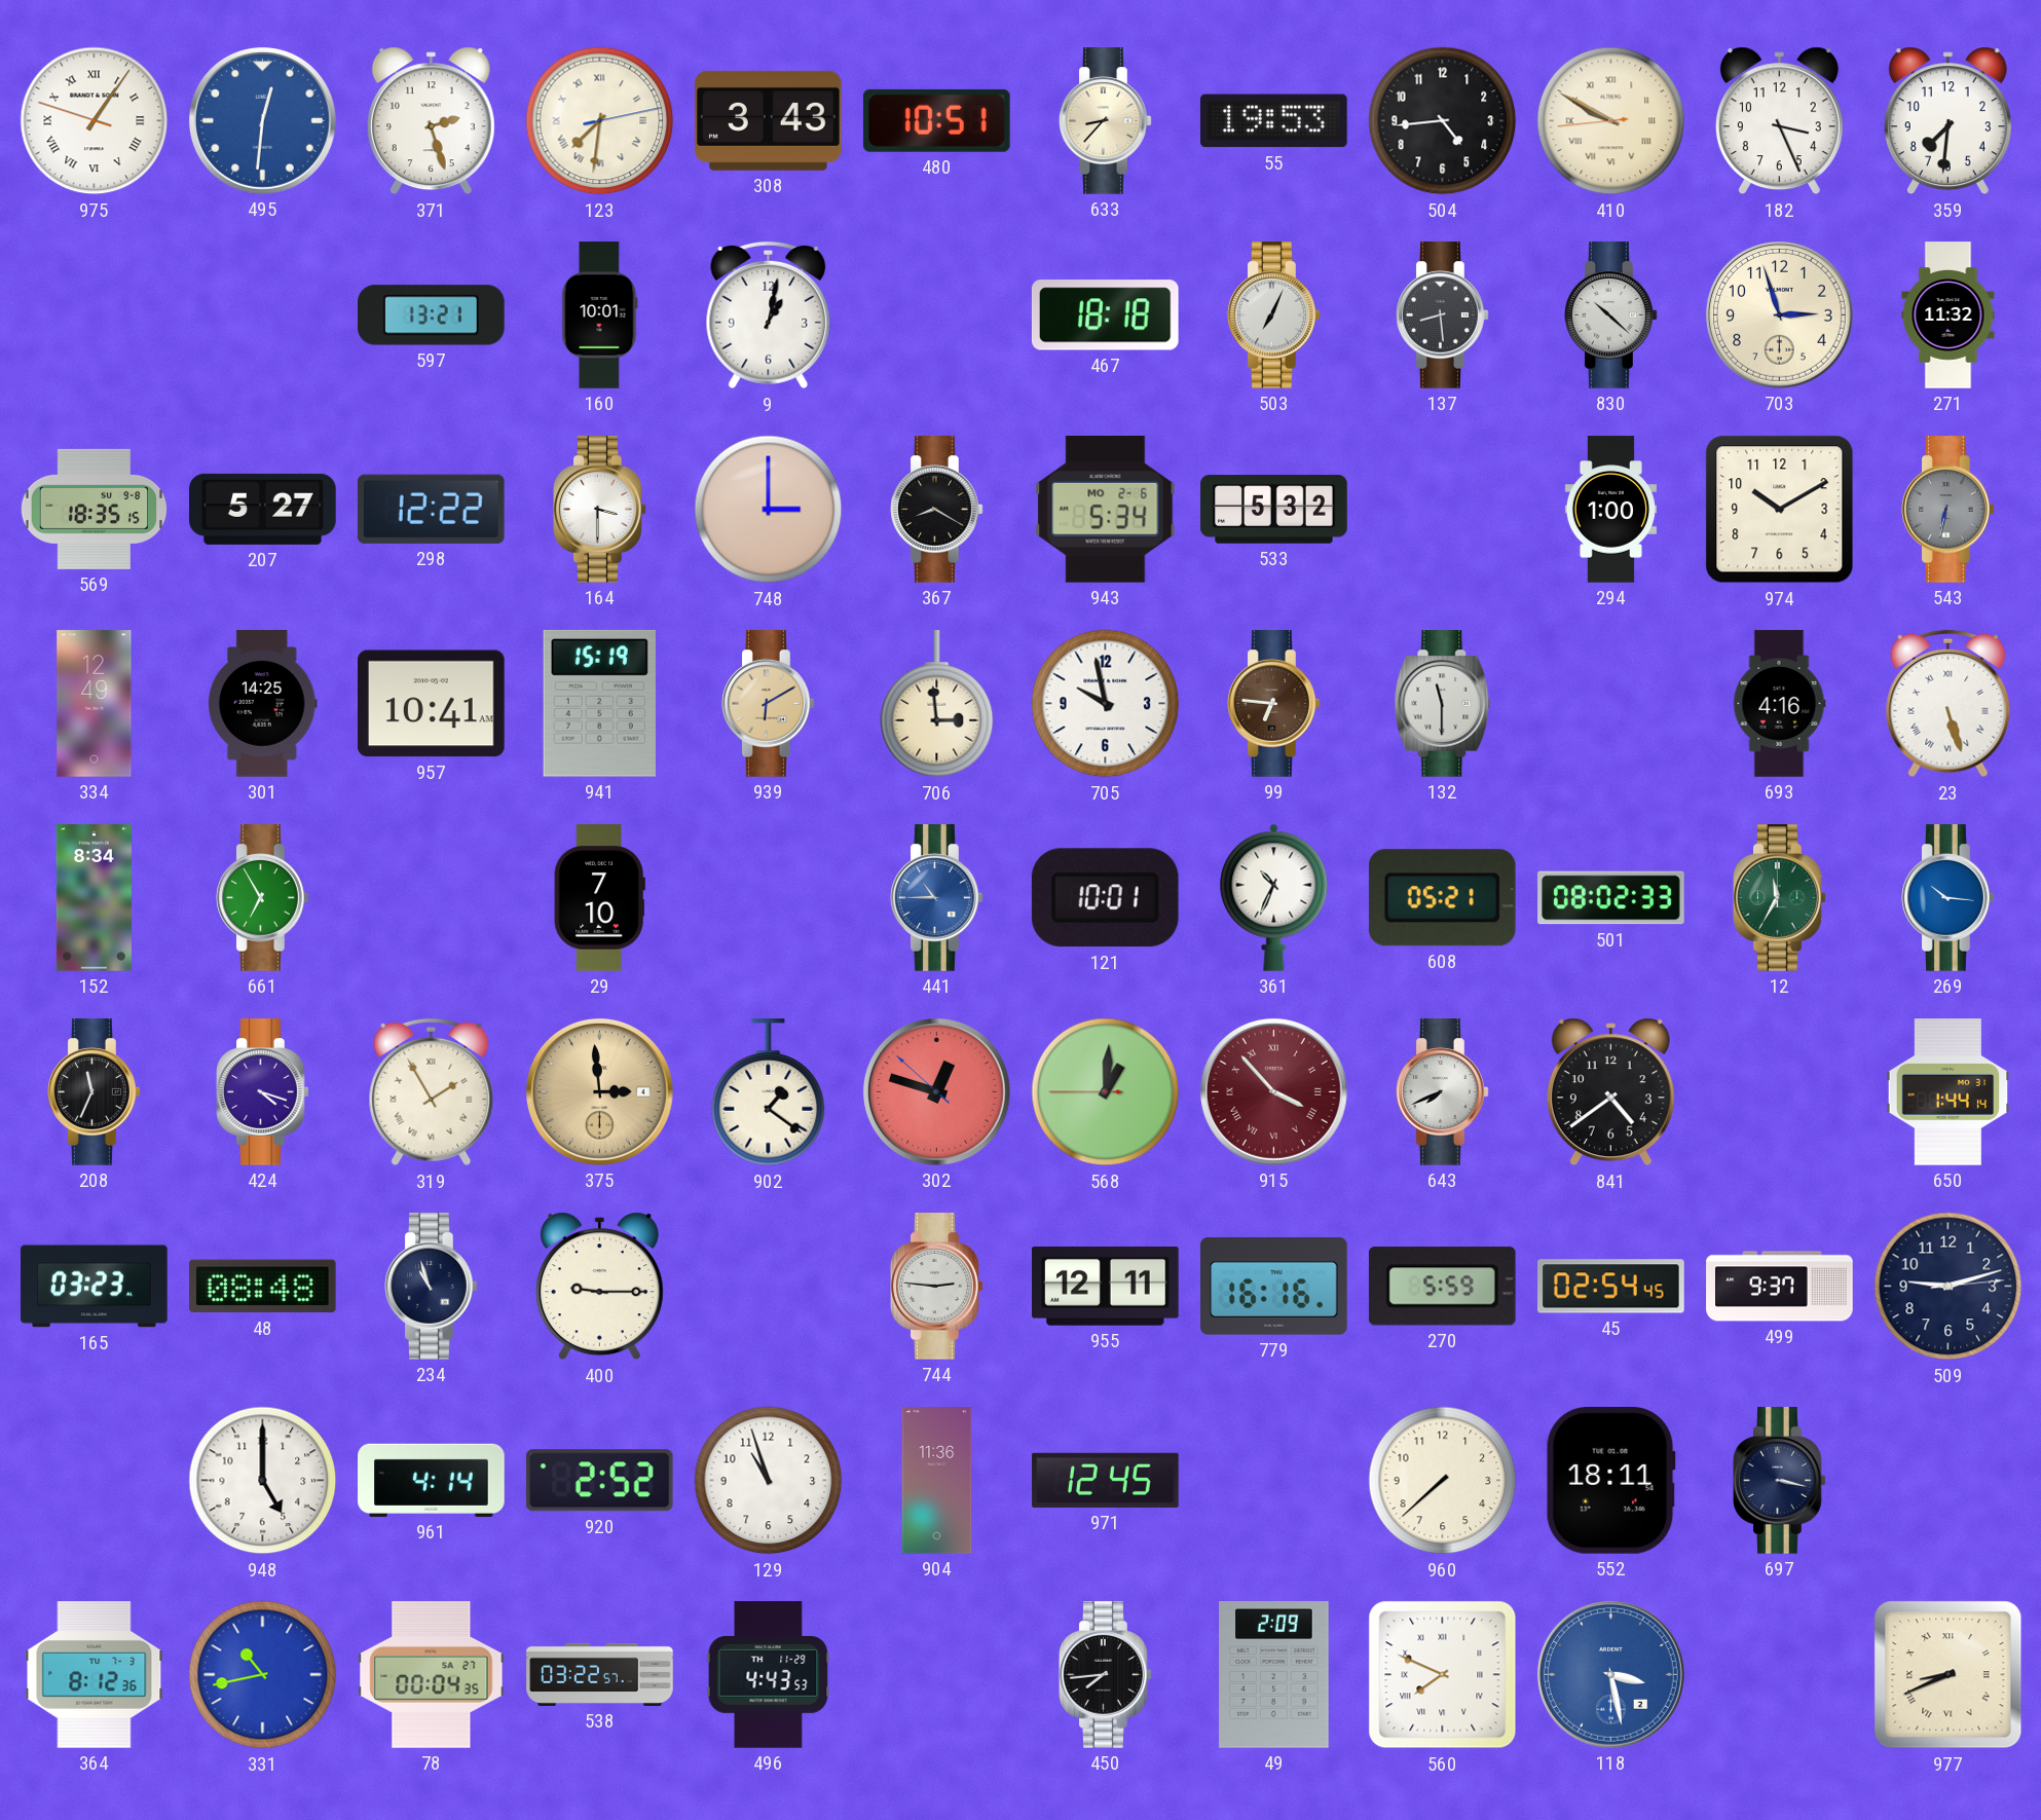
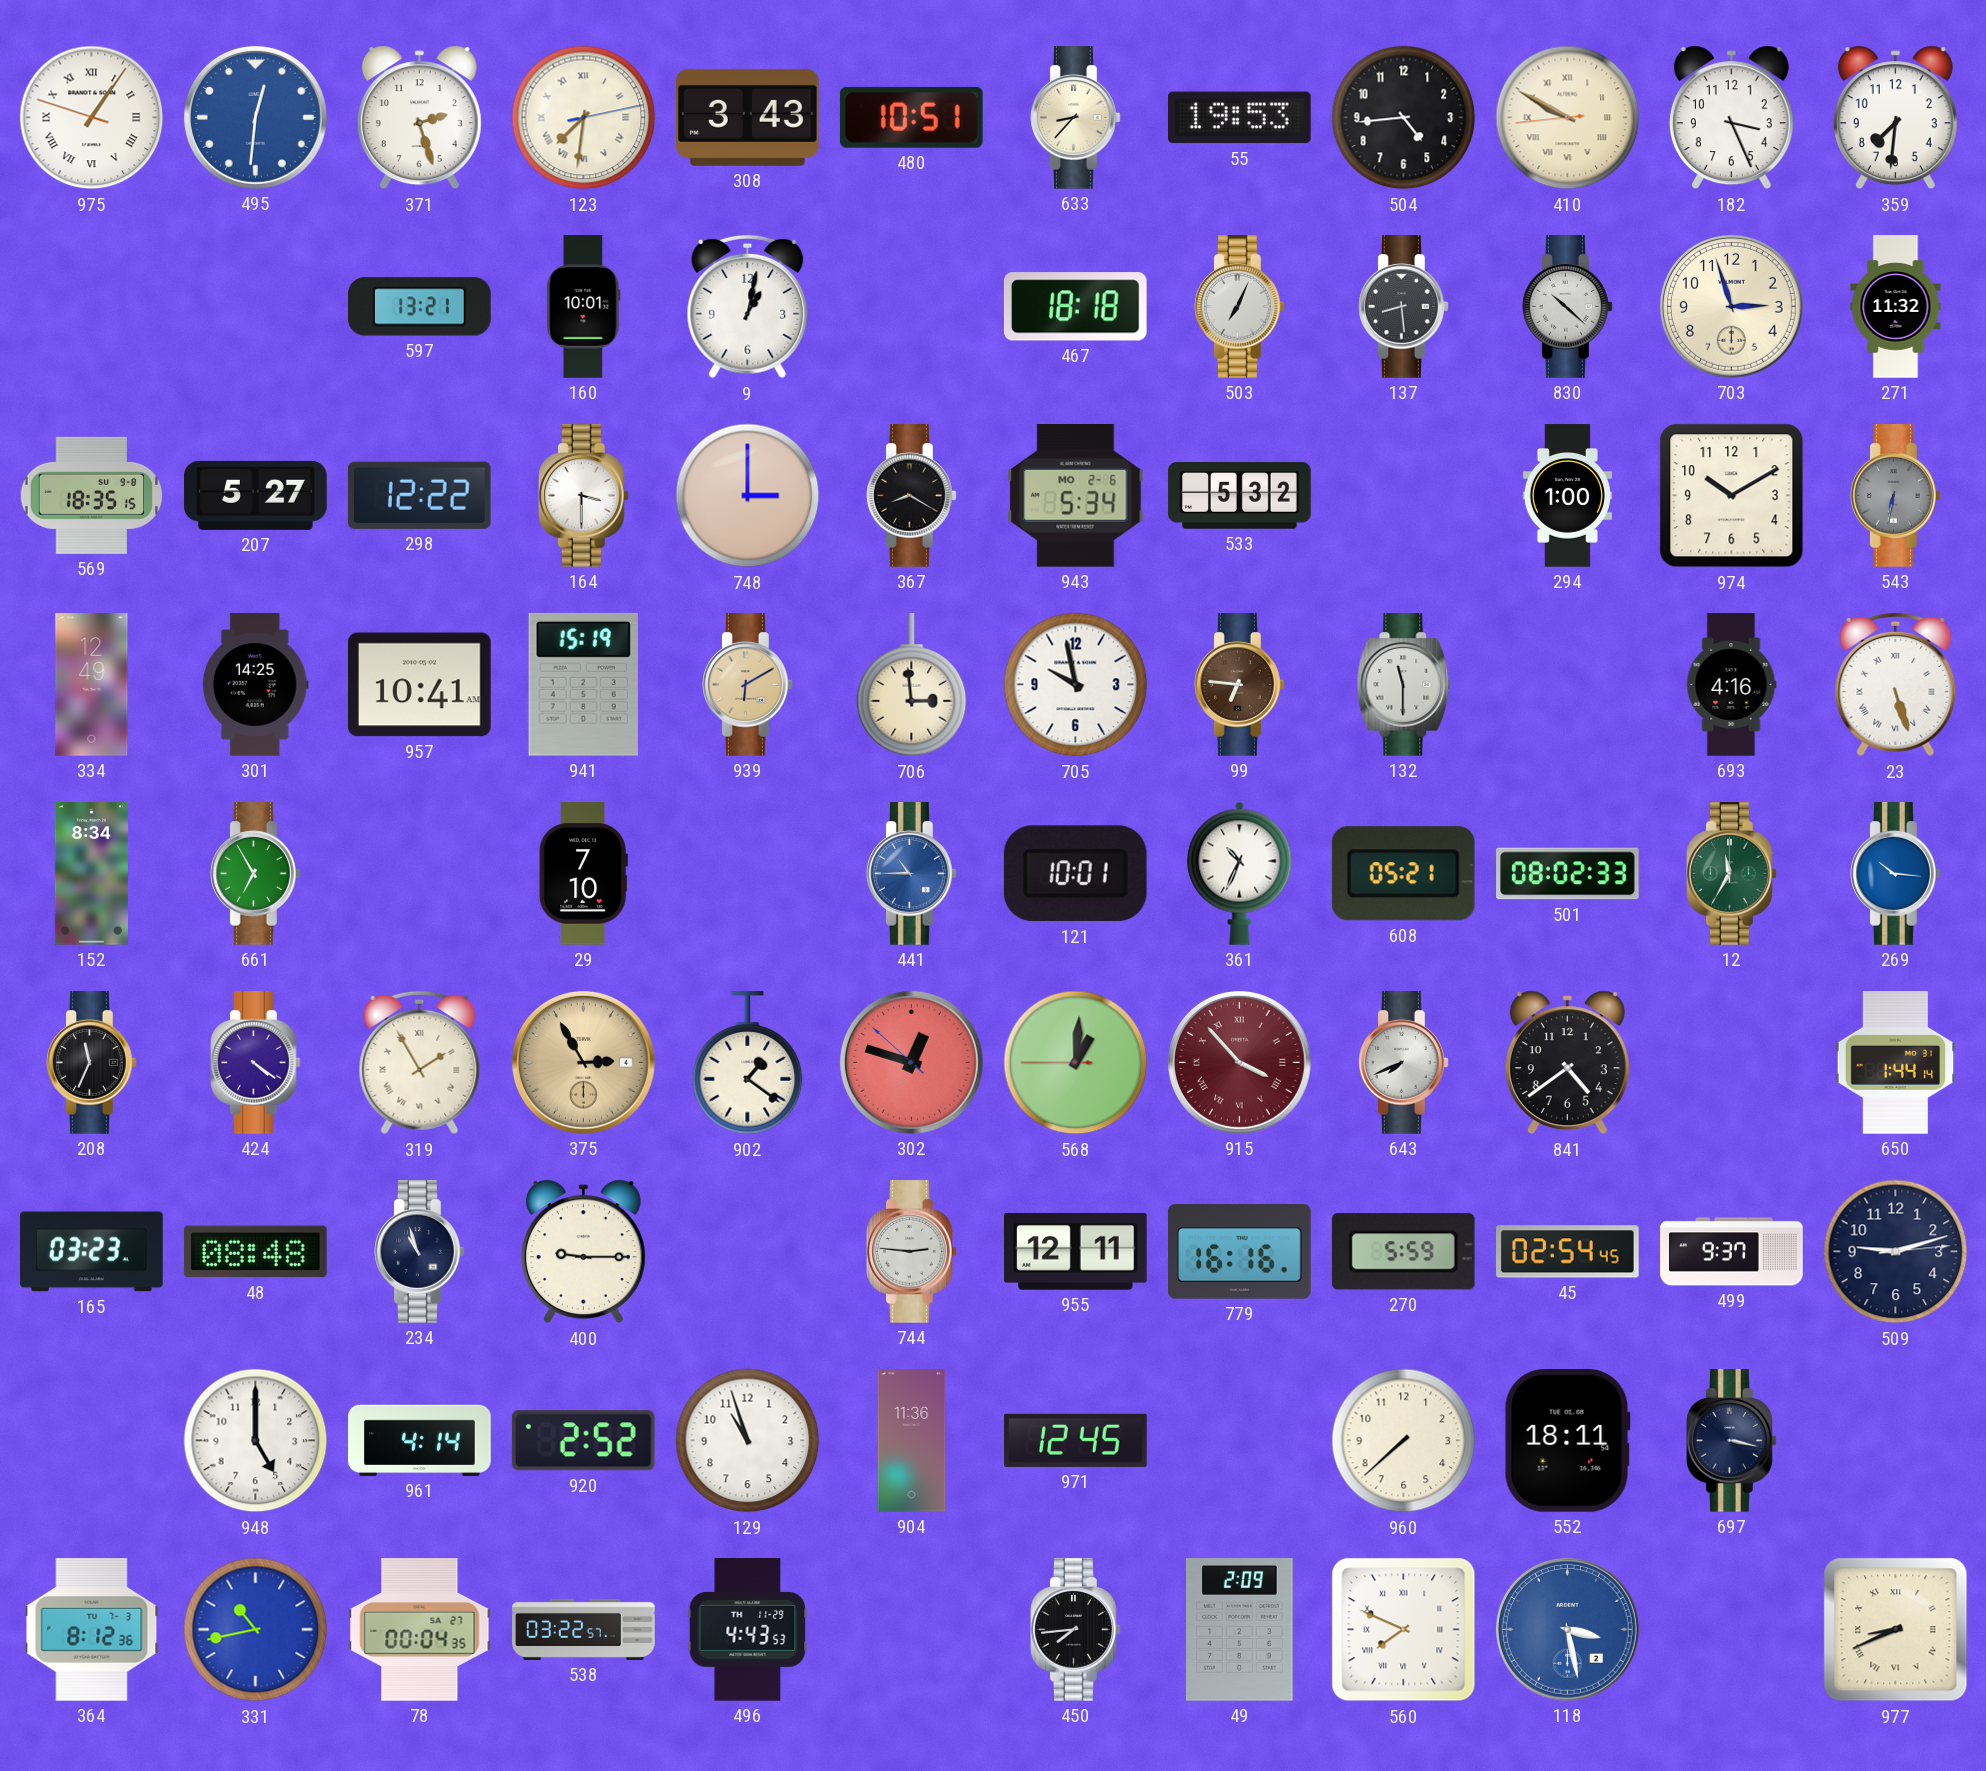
424: 4:18 -> 4:21
375: 2:59 -> 2:55
